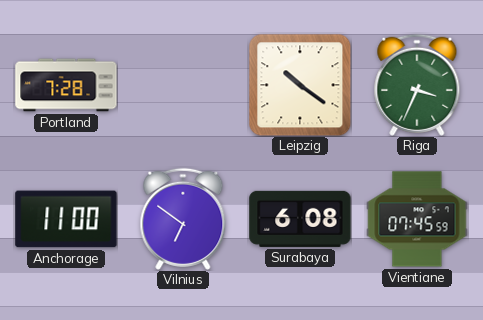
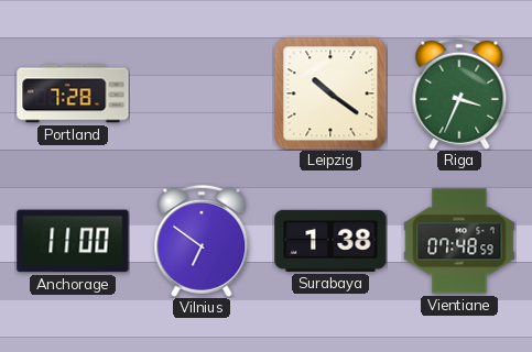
Surabaya: 6:08 -> 1:38
Vientiane: 07:45 -> 07:48
